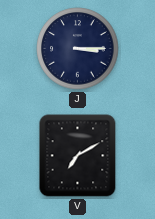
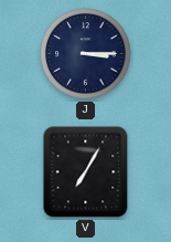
V: 7:10 -> 7:05
